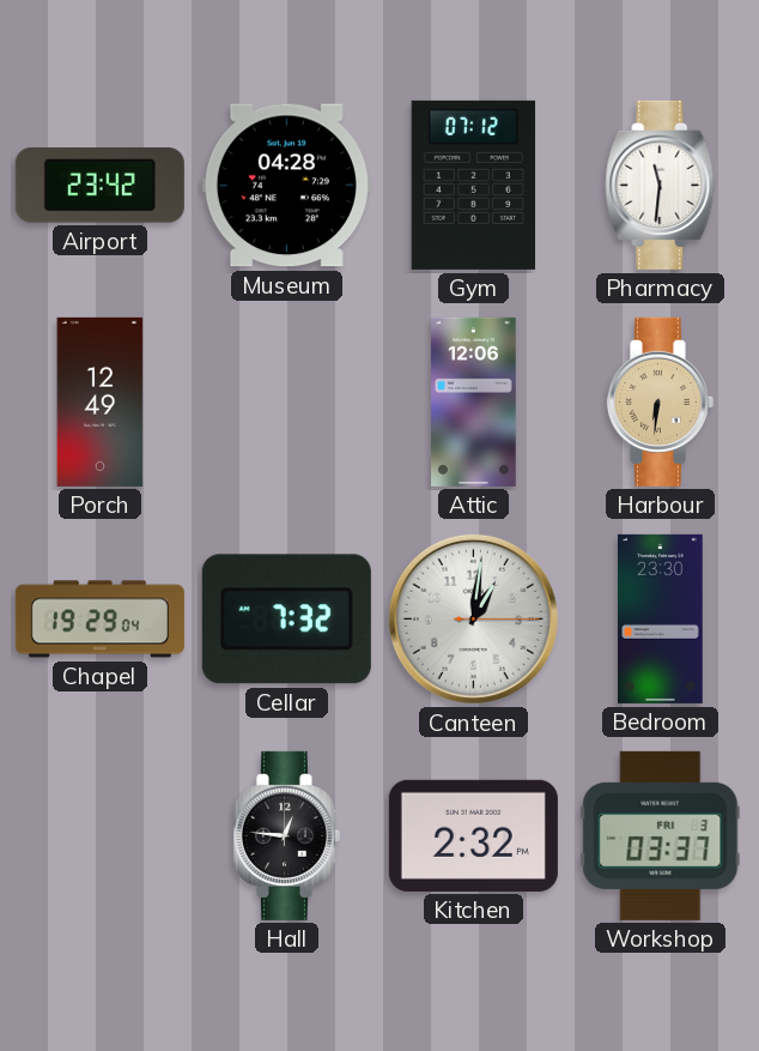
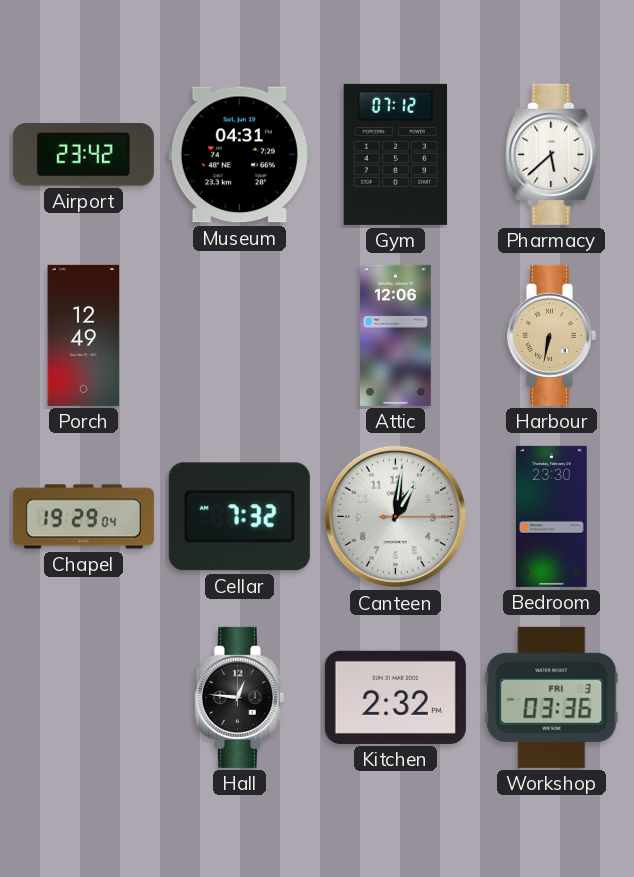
Museum: 04:28 -> 04:31
Pharmacy: 11:31 -> 5:38
Harbour: 6:31 -> 6:32
Workshop: 03:37 -> 03:36
